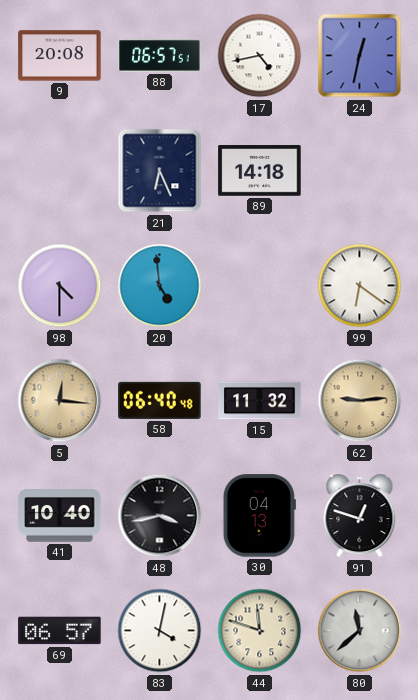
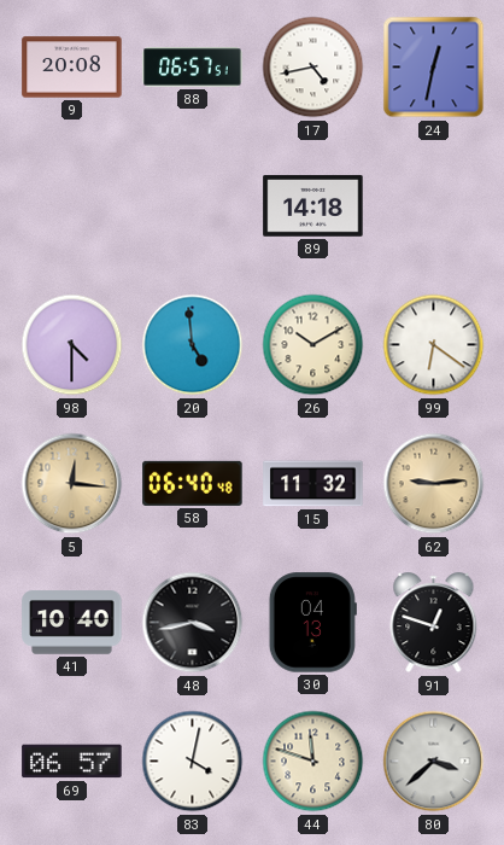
21: 6:26 -> none
26: none -> 10:10
80: 11:38 -> 3:38
